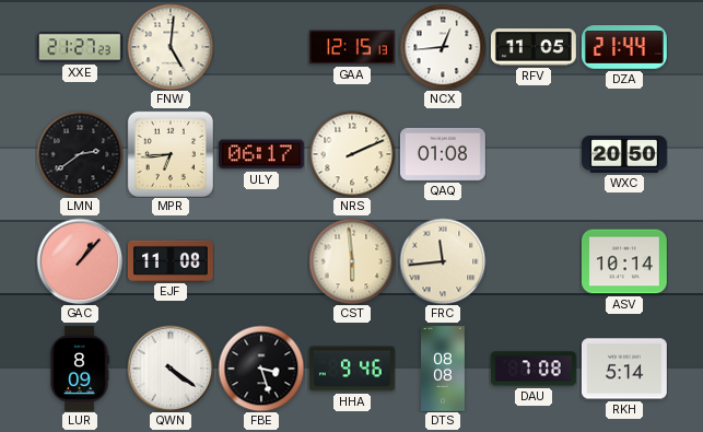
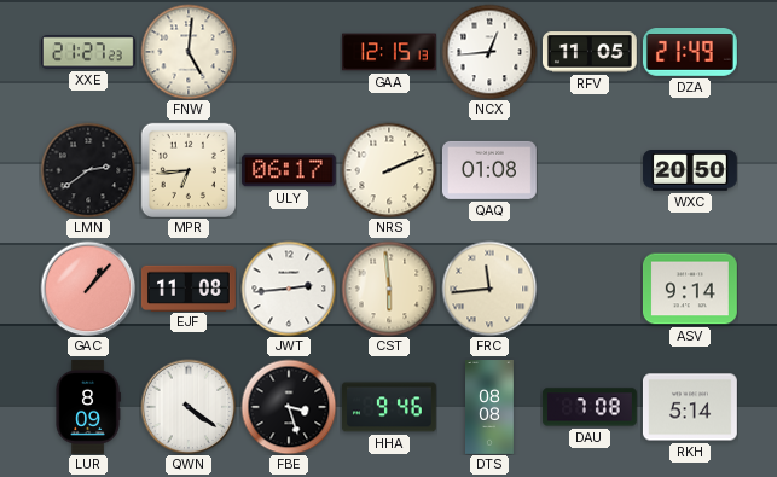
DZA: 21:44 -> 21:49
JWT: none -> 2:44
ASV: 10:14 -> 9:14
